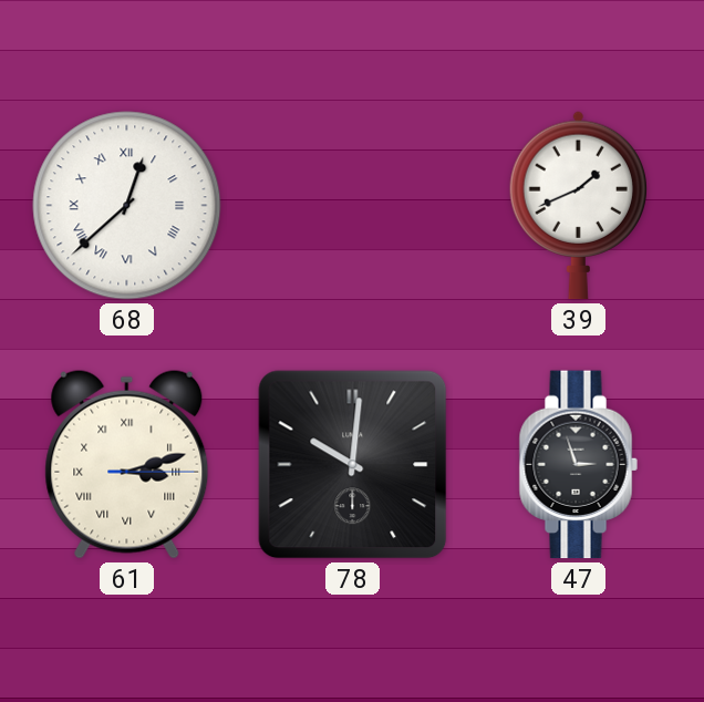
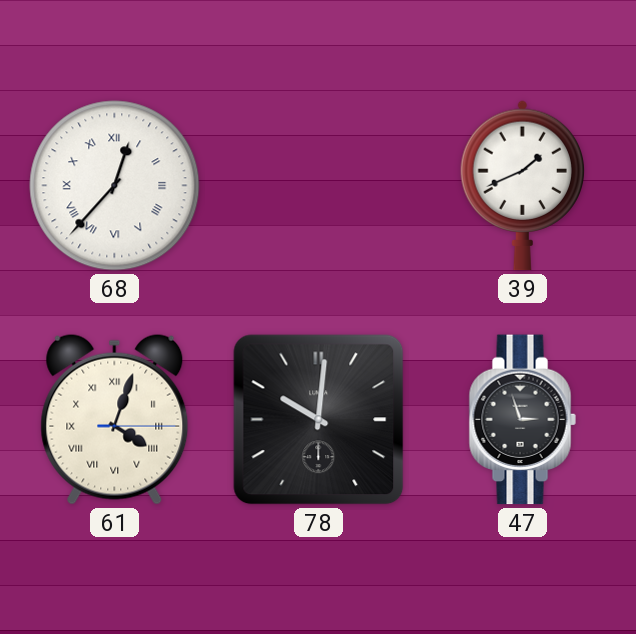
68: 12:38 -> 12:37
61: 3:12 -> 4:03
